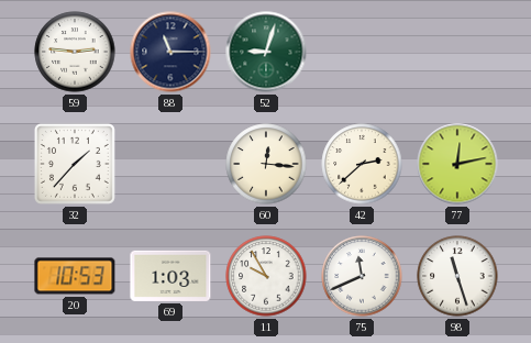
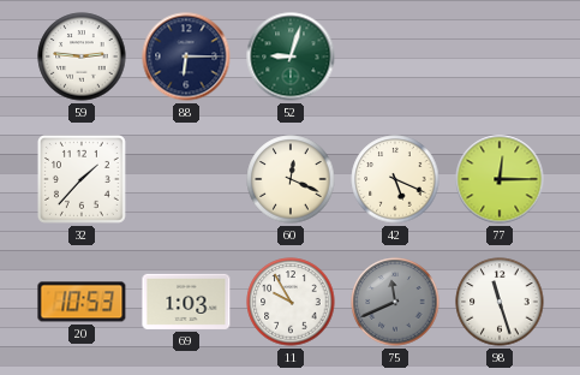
88: 11:15 -> 6:15
60: 12:16 -> 12:19
42: 2:38 -> 5:19
77: 12:13 -> 12:15
75 dial: white -> grey
